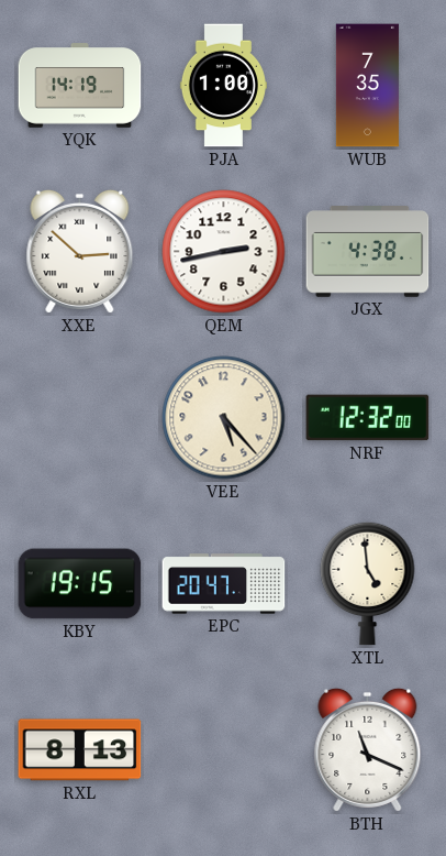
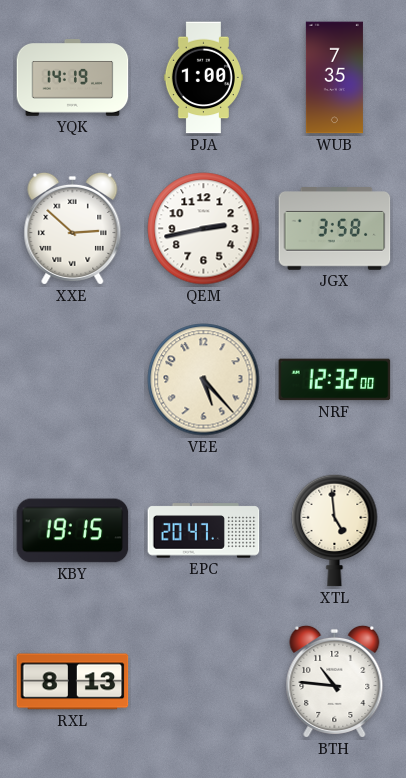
JGX: 4:38 -> 3:58
BTH: 11:19 -> 10:46
